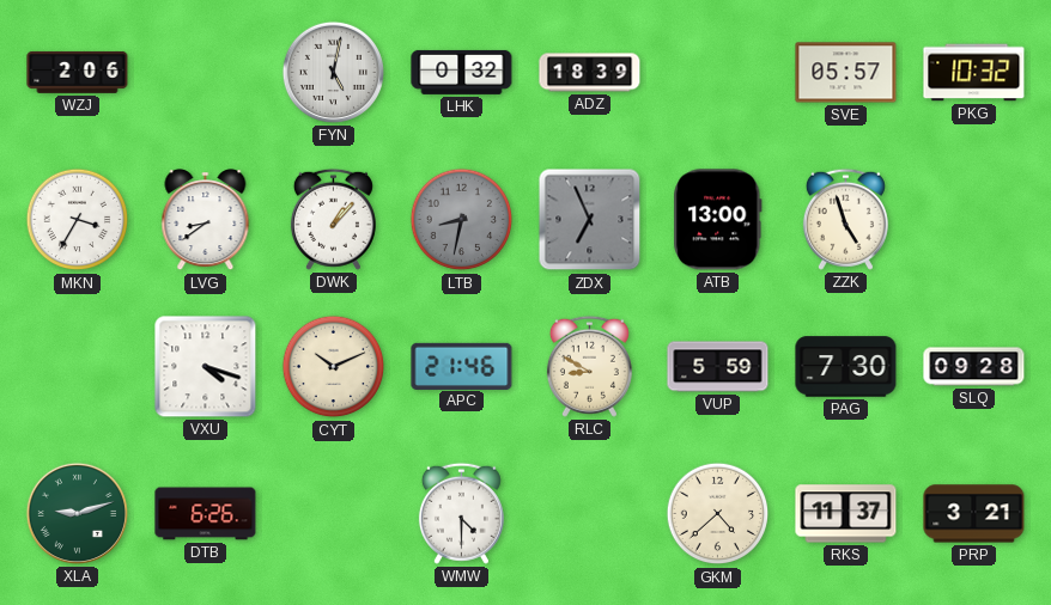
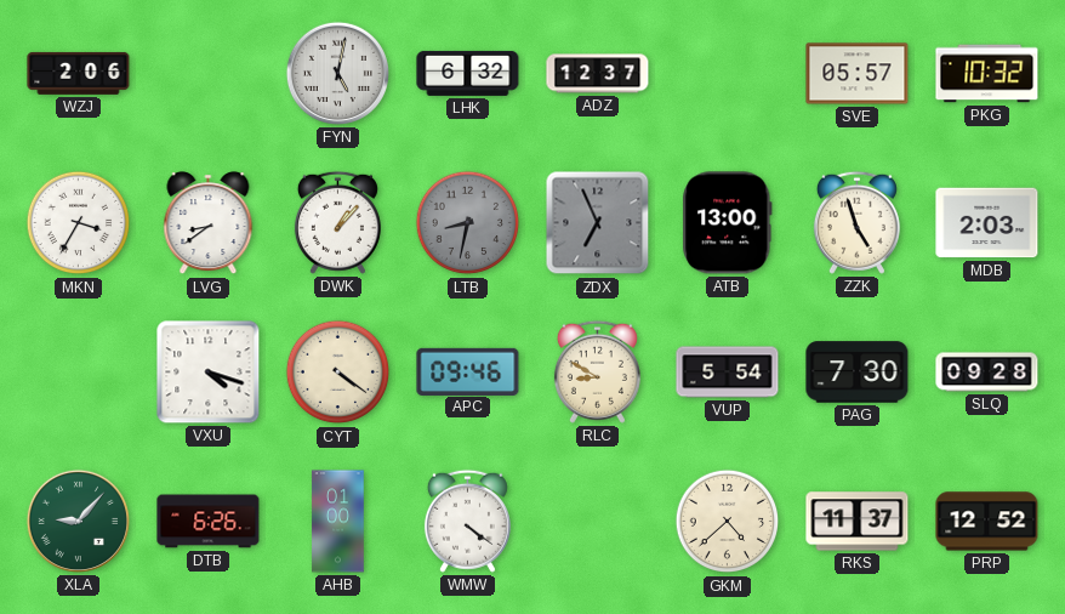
LHK: 0:32 -> 6:32
ADZ: 18:39 -> 12:37
MDB: none -> 2:03
CYT: 10:11 -> 4:21
APC: 21:46 -> 09:46
VUP: 5:59 -> 5:54
XLA: 9:12 -> 9:07
AHB: none -> 01:00
WMW: 4:30 -> 4:21
PRP: 3:21 -> 12:52
